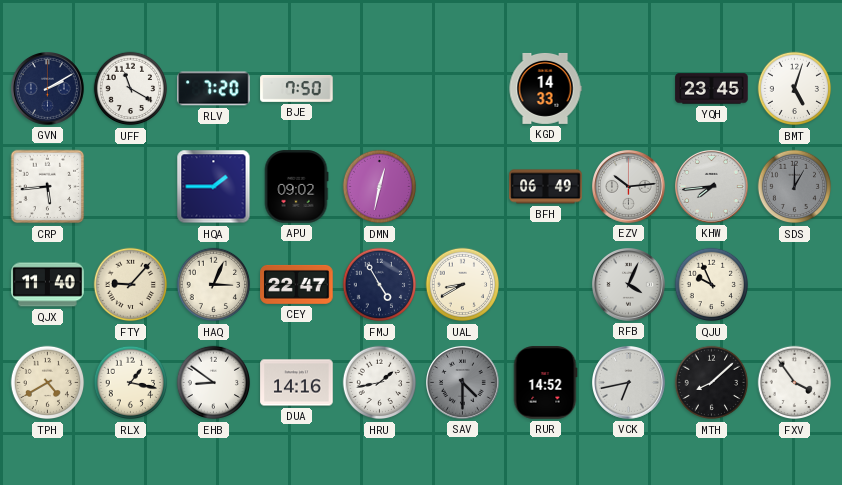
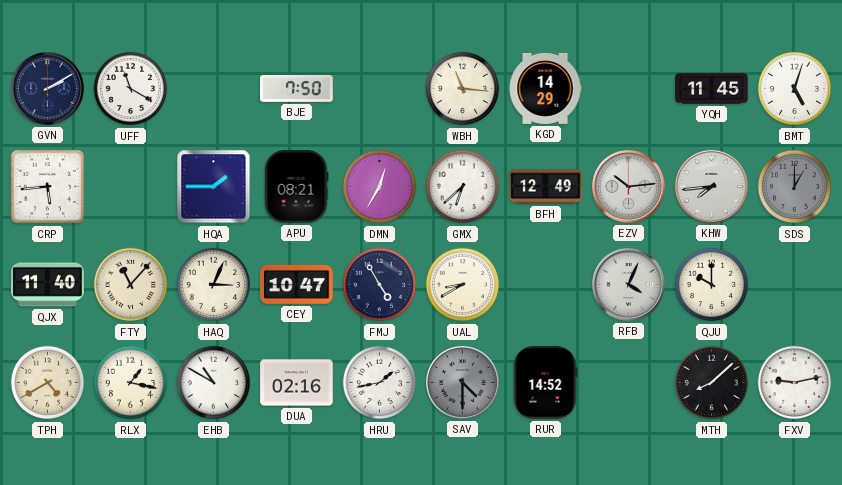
RLV: 7:20 -> none
WBH: none -> 11:16
KGD: 14:33 -> 14:29
YQH: 23:45 -> 11:45
APU: 09:02 -> 08:21
DMN: 12:32 -> 12:35
GMX: none -> 6:38
BFH: 06:49 -> 12:49
FTY: 9:07 -> 11:07
CEY: 22:47 -> 10:47
QJU: 9:56 -> 10:00
EHB: 8:51 -> 10:50
DUA: 14:16 -> 02:16
VCK: 6:43 -> none
FXV: 3:54 -> 9:13
